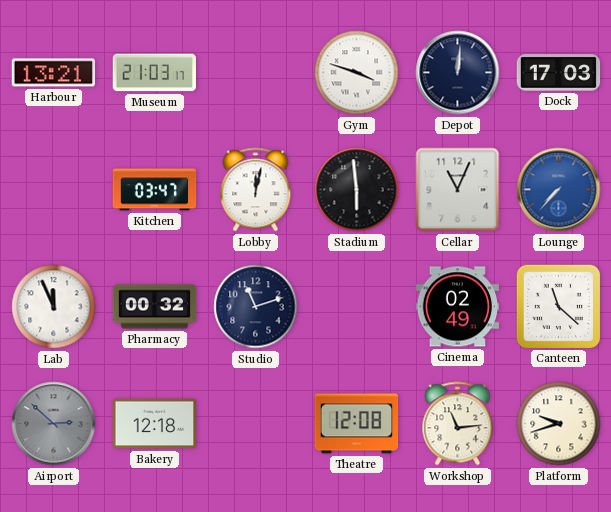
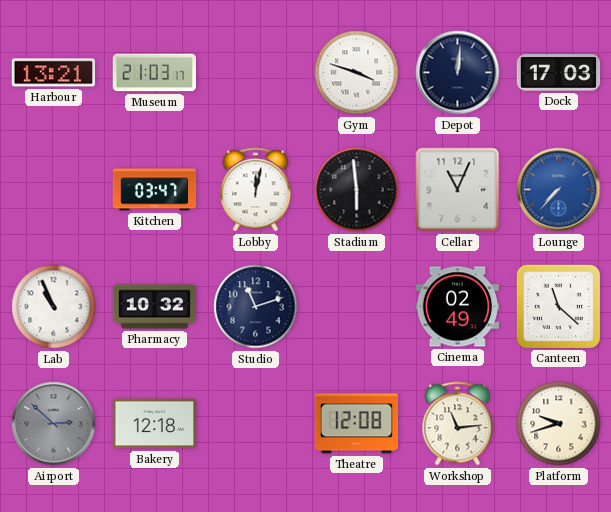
Lab: 11:56 -> 10:56
Pharmacy: 00:32 -> 10:32
